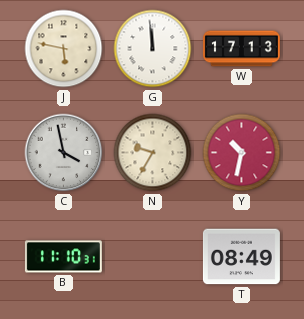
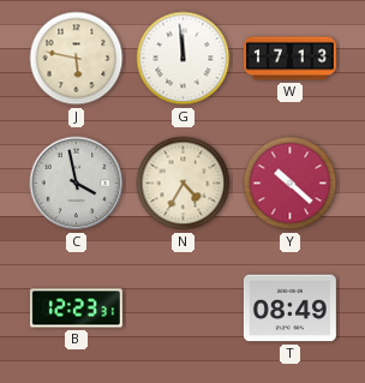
N: 9:35 -> 4:35
Y: 10:32 -> 10:22
B: 11:10 -> 12:23
